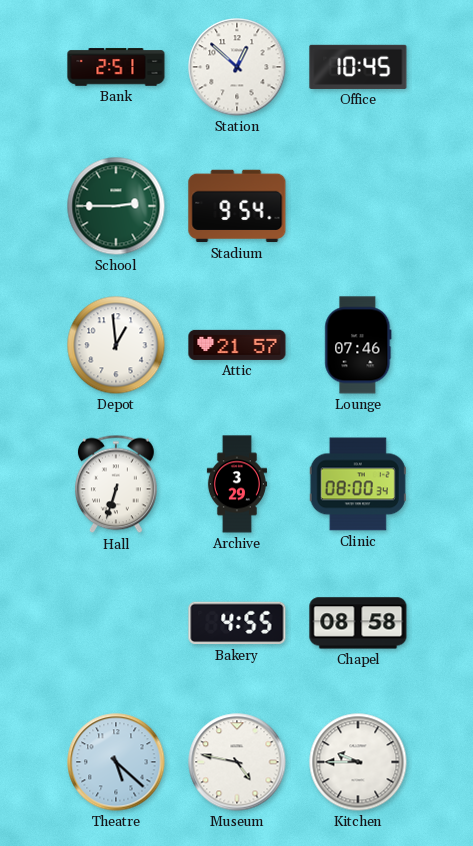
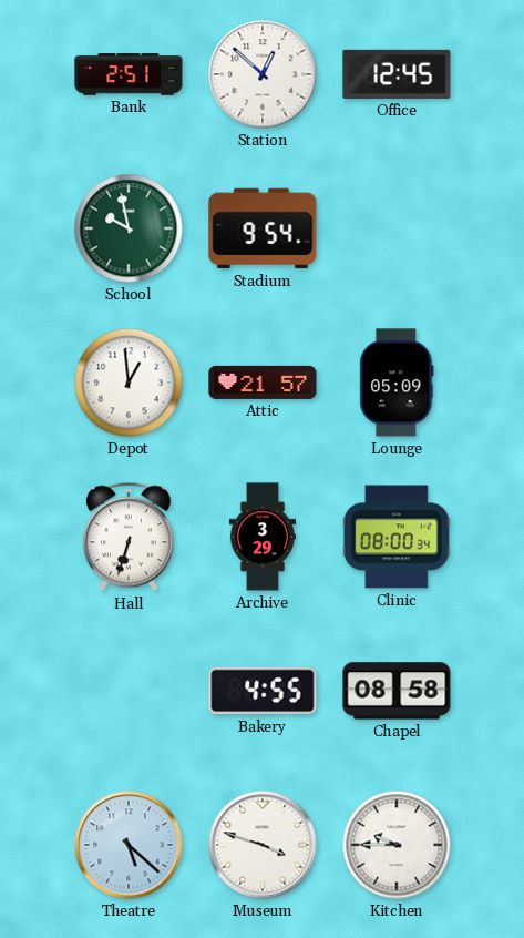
Office: 10:45 -> 12:45
School: 2:45 -> 9:58
Lounge: 07:46 -> 05:09
Museum: 4:47 -> 3:48
